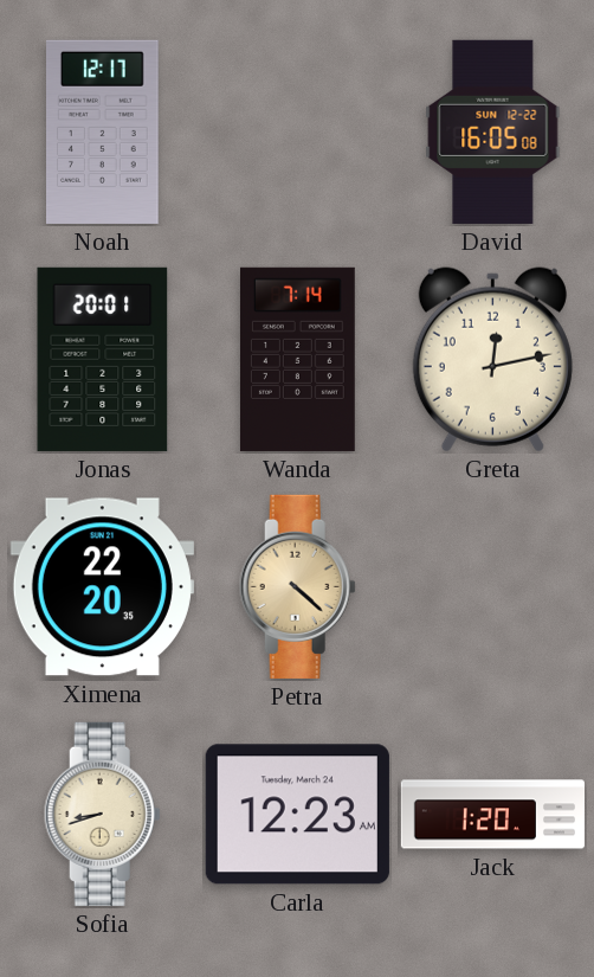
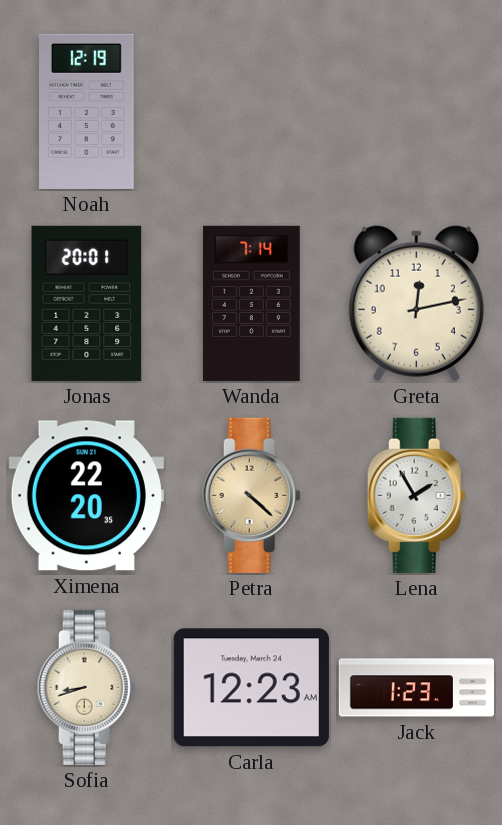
Noah: 12:17 -> 12:19
David: 16:05 -> none
Lena: none -> 1:55
Jack: 1:20 -> 1:23
